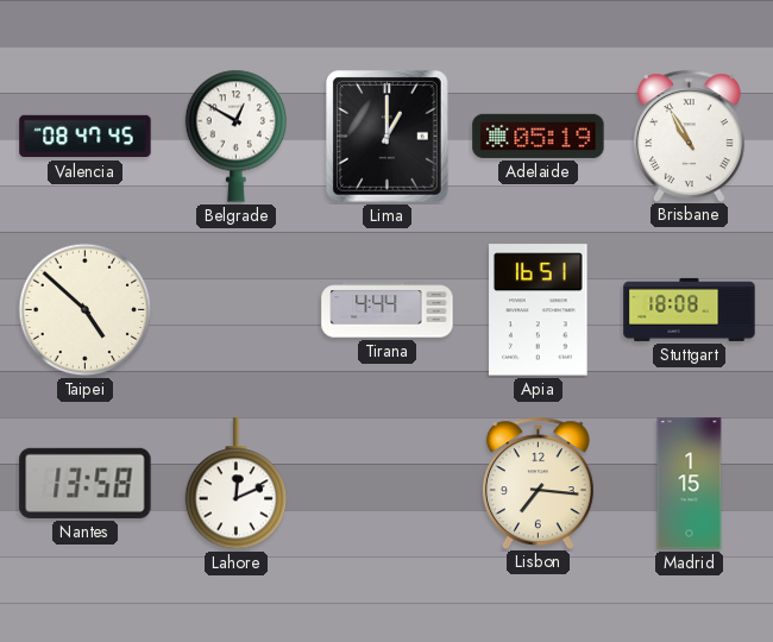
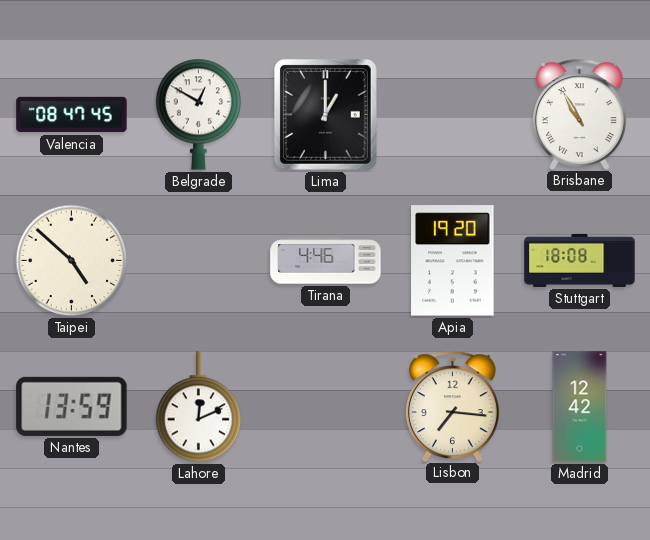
Adelaide: 05:19 -> none
Tirana: 4:44 -> 4:46
Apia: 16:51 -> 19:20
Nantes: 13:58 -> 13:59
Madrid: 1:15 -> 12:42
